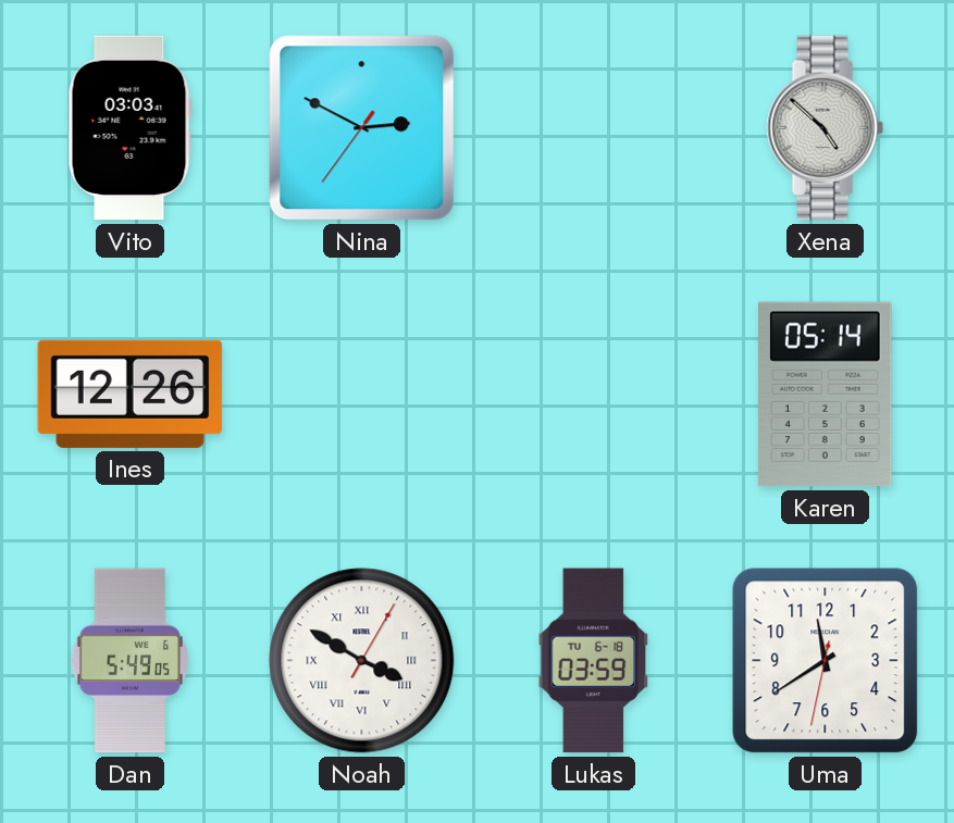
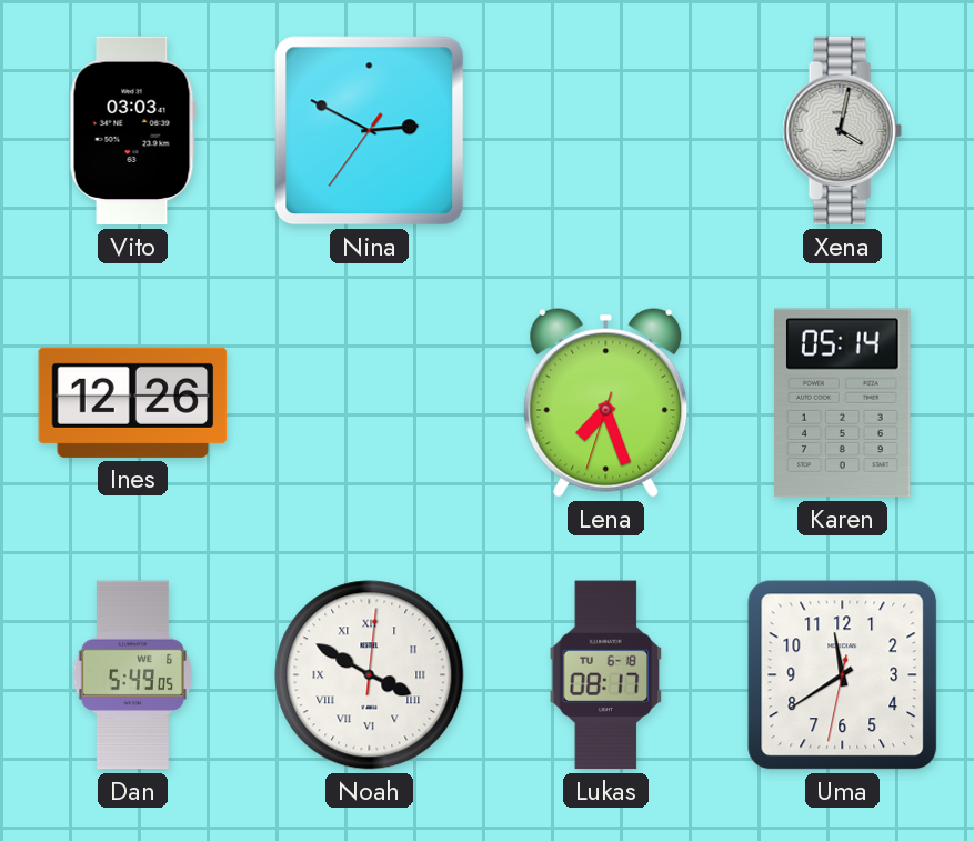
Xena: 4:52 -> 4:02
Lena: none -> 7:26
Noah: 3:50:05 -> 3:50:01
Lukas: 03:59 -> 08:17
